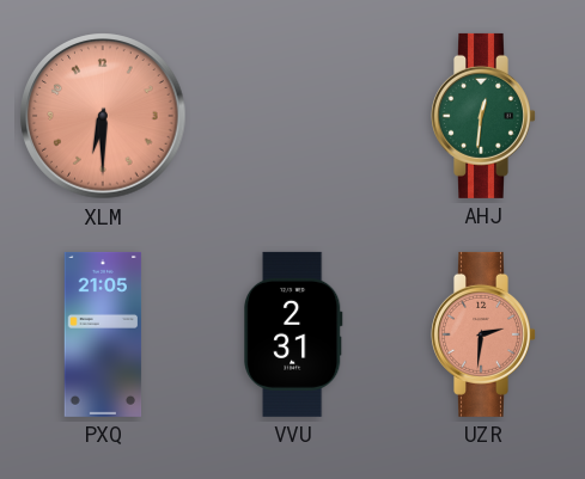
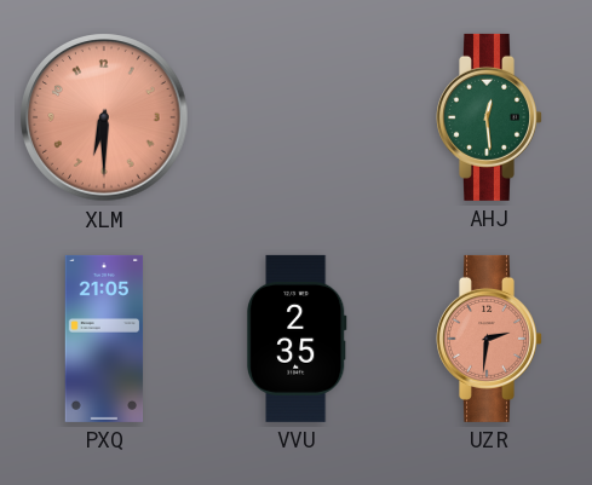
AHJ: 12:31 -> 12:29
VVU: 2:31 -> 2:35
